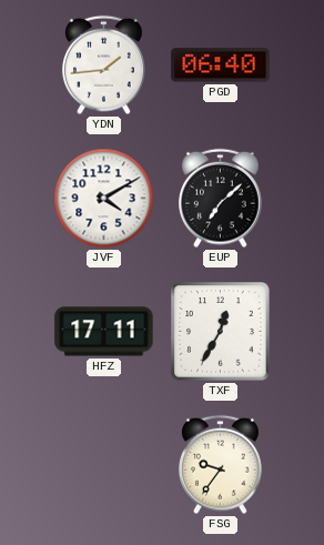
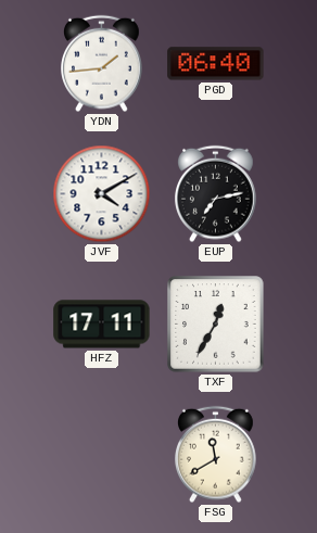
EUP: 7:08 -> 7:13
FSG: 9:36 -> 11:40
